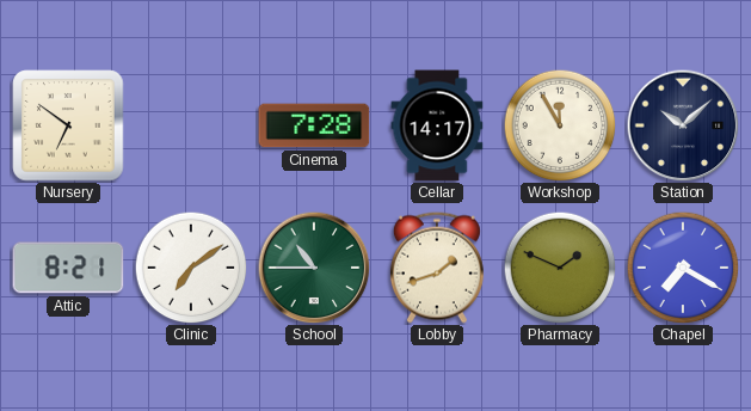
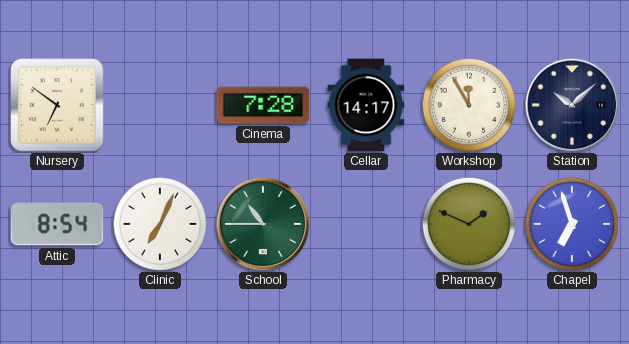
Attic: 8:21 -> 8:54
Clinic: 7:09 -> 7:04
Lobby: 1:42 -> none
Chapel: 7:20 -> 6:57
